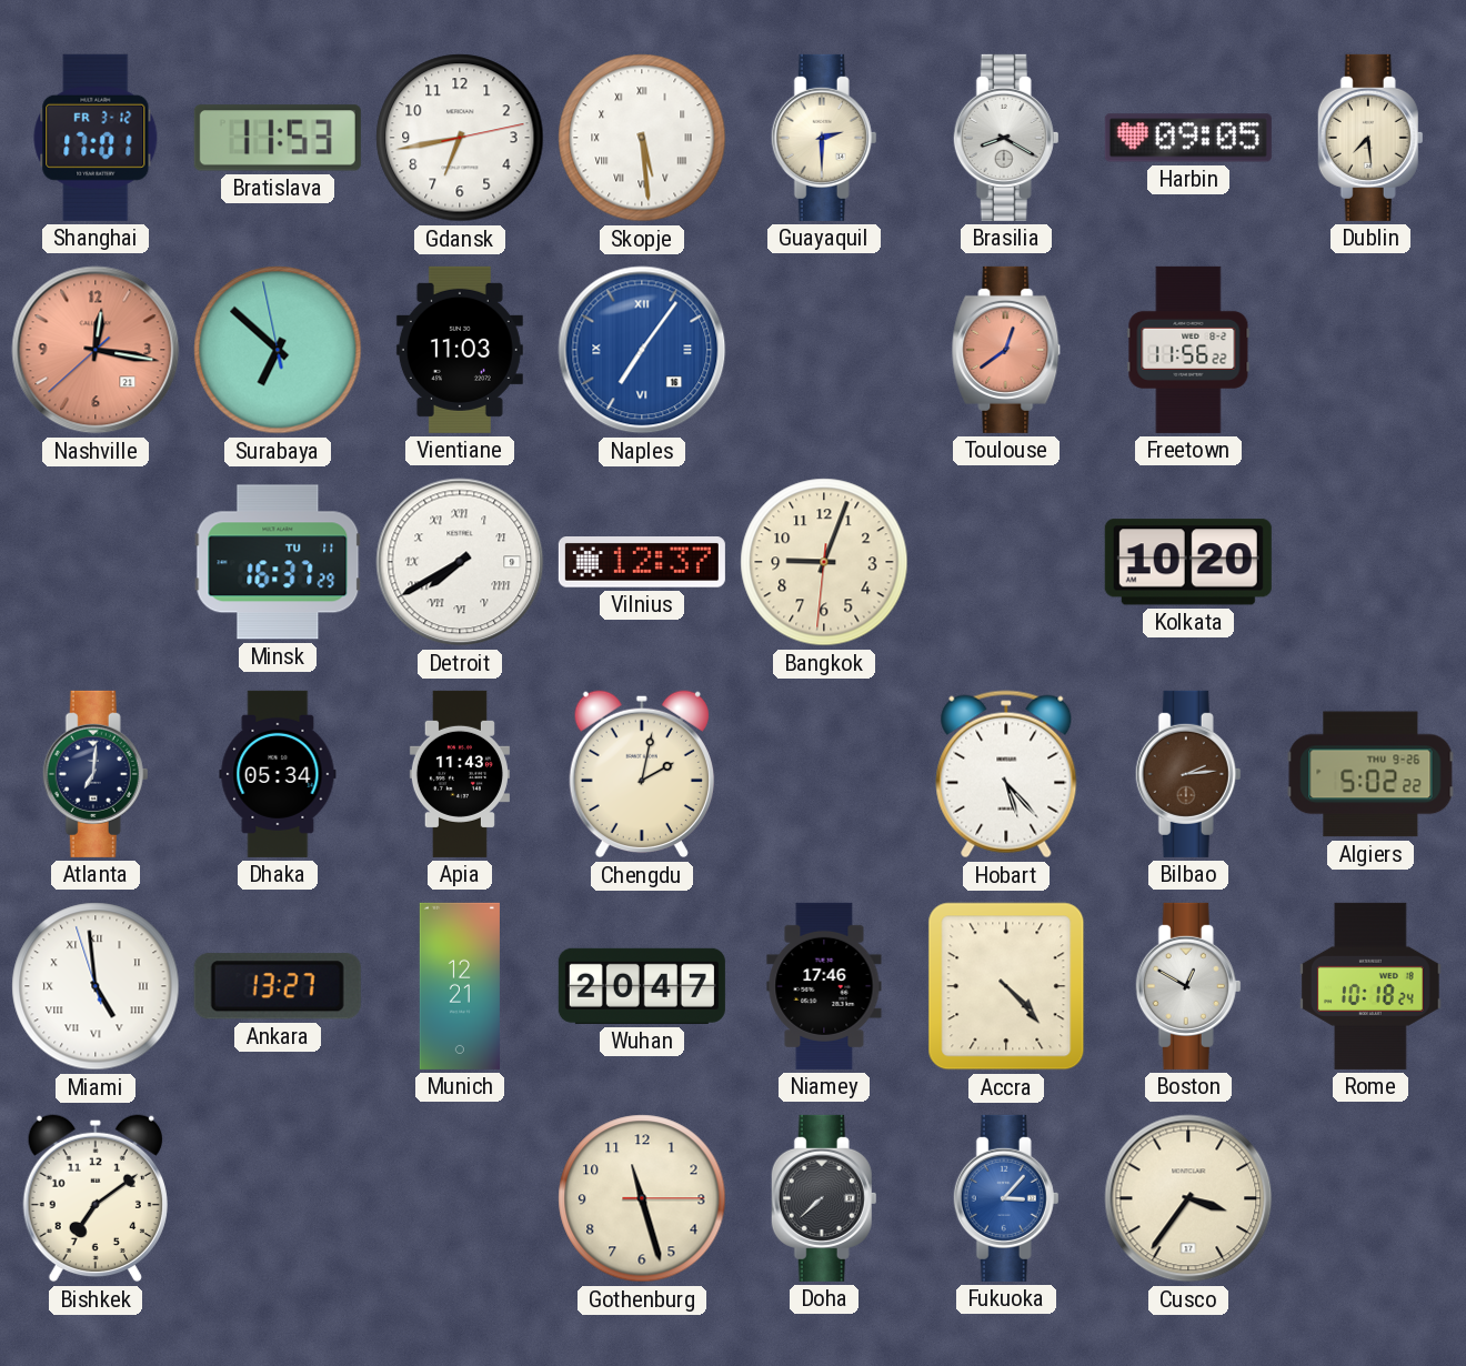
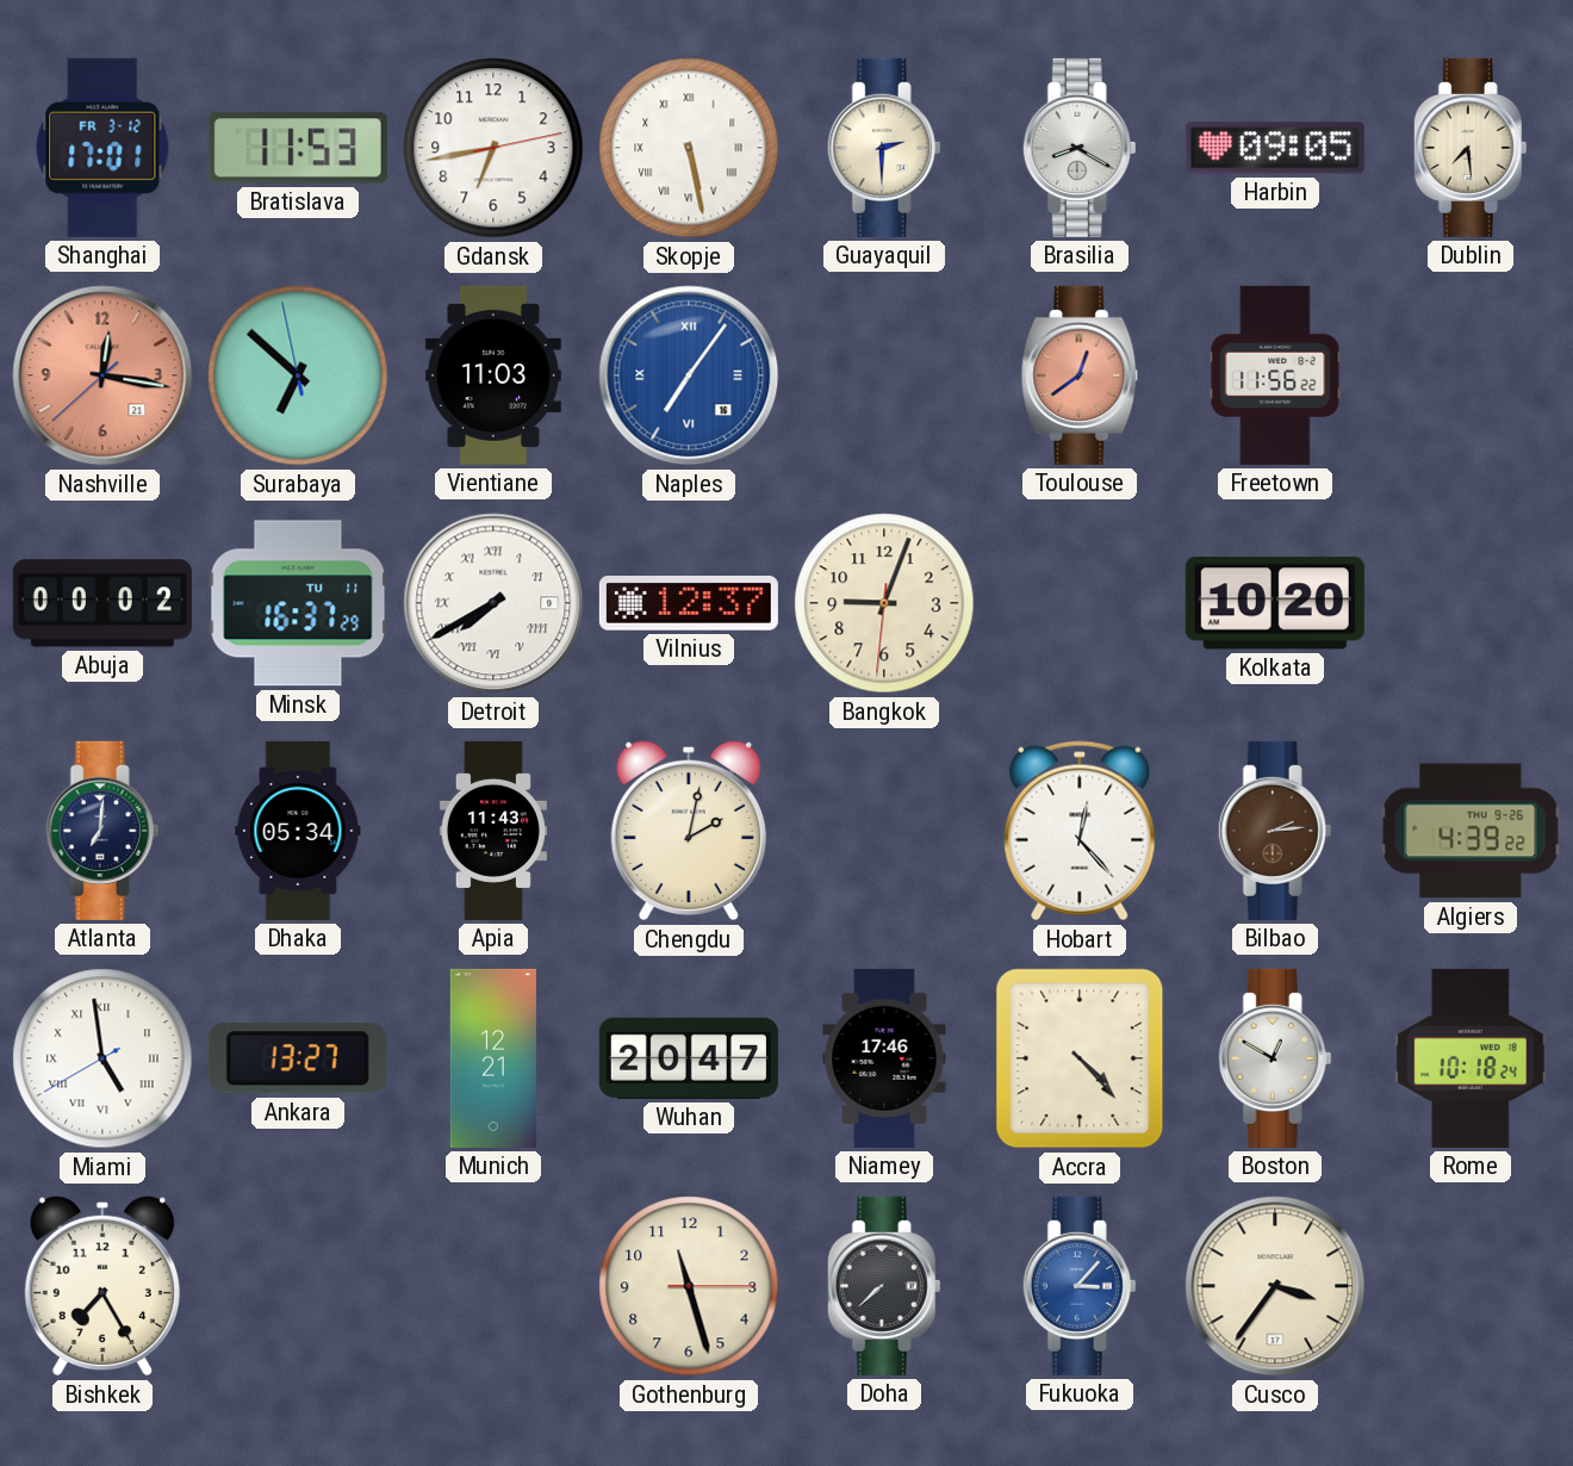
Skopje: 5:29 -> 5:28
Abuja: none -> 00:02
Hobart: 5:23 -> 12:23
Algiers: 5:02 -> 4:39
Miami: 4:58:57 -> 4:58:40
Bishkek: 7:09 -> 7:25
